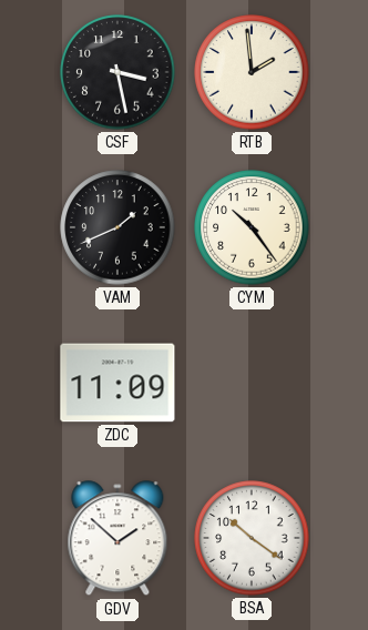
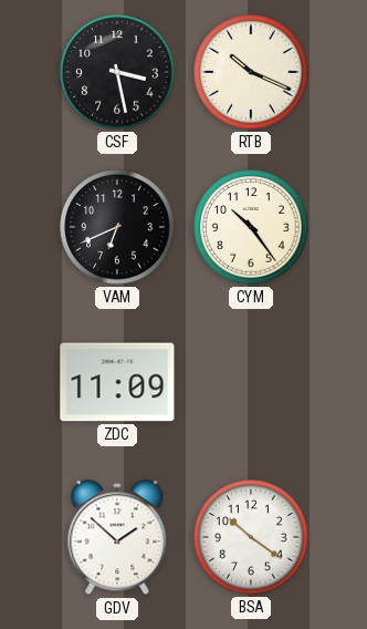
RTB: 1:59 -> 10:19
VAM: 1:41 -> 6:41
